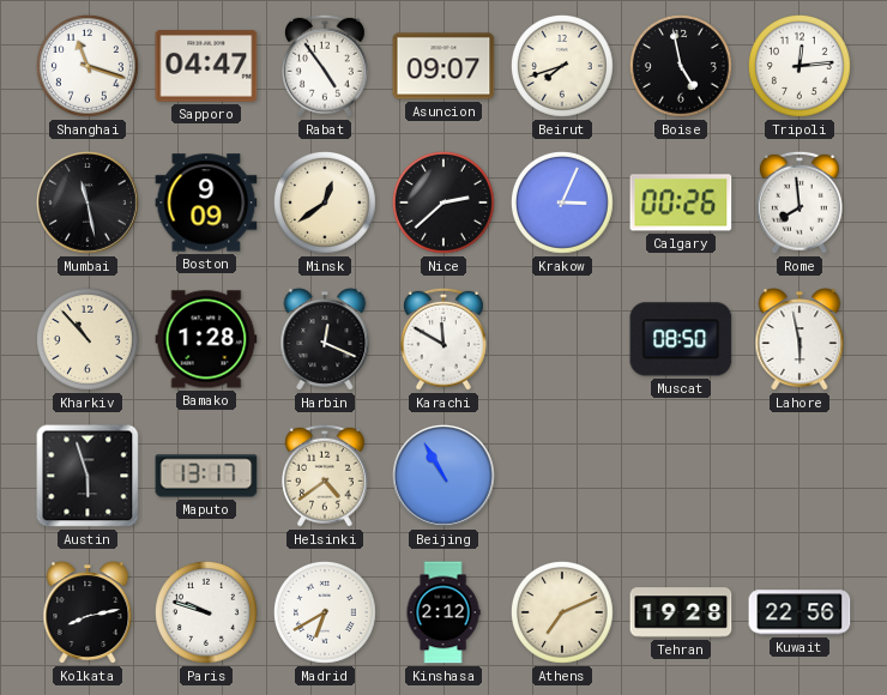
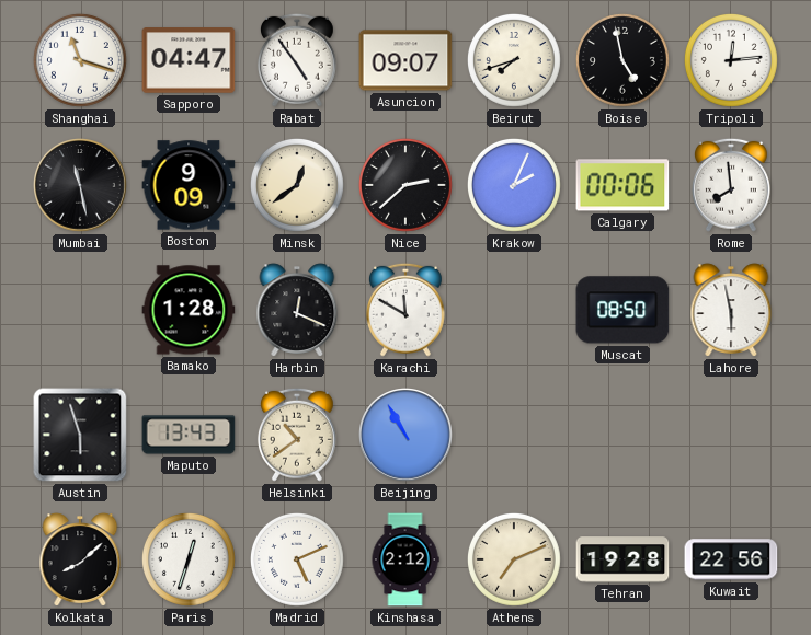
Krakow: 3:04 -> 2:04
Calgary: 00:26 -> 00:06
Kharkiv: 10:53 -> none
Maputo: 13:17 -> 13:43
Helsinki: 4:39 -> 10:39
Kolkata: 8:13 -> 8:08
Paris: 9:48 -> 12:33
Madrid: 6:40 -> 5:11
